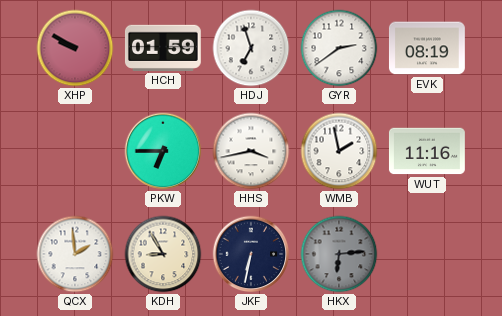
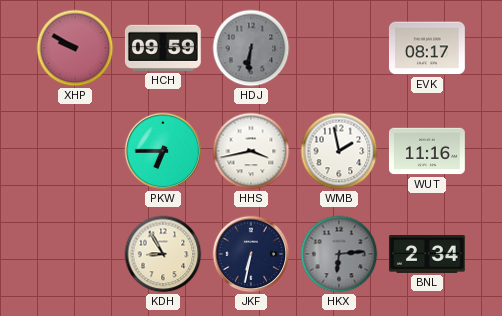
HCH: 01:59 -> 09:59
HDJ: 6:57 -> 6:31
HDJ dial: white -> grey
GYR: 2:39 -> none
EVK: 08:19 -> 08:17
QCX: 1:59 -> none
BNL: none -> 2:34
